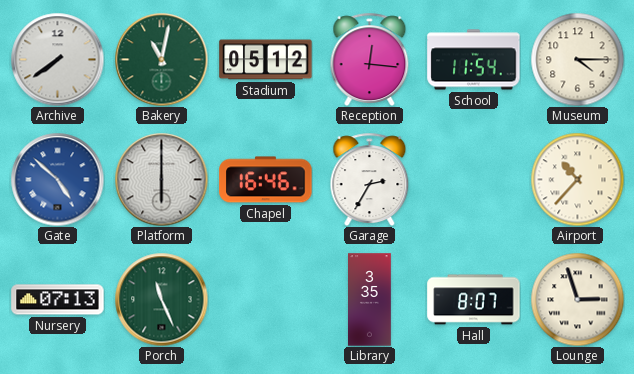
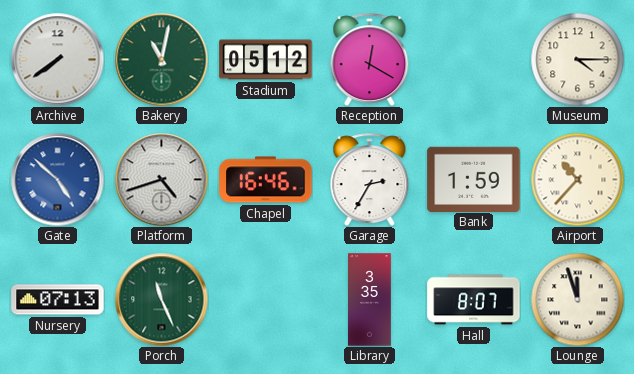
Reception: 12:16 -> 12:20
School: 11:54 -> none
Platform: 6:00 -> 4:42
Bank: none -> 1:59
Lounge: 2:57 -> 11:57
